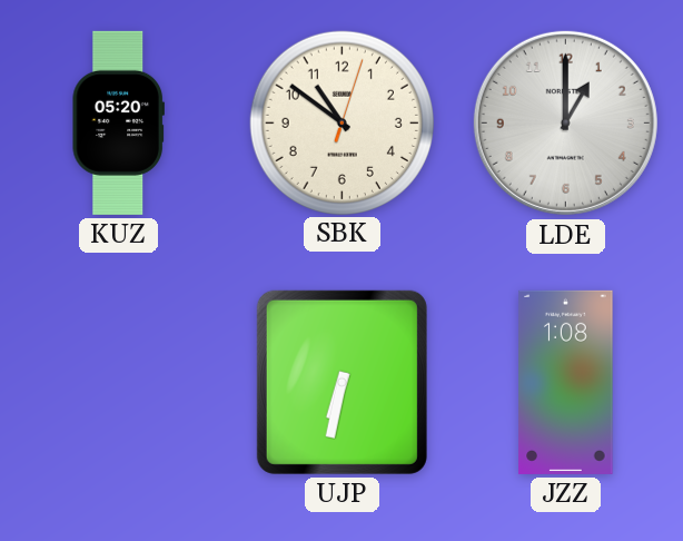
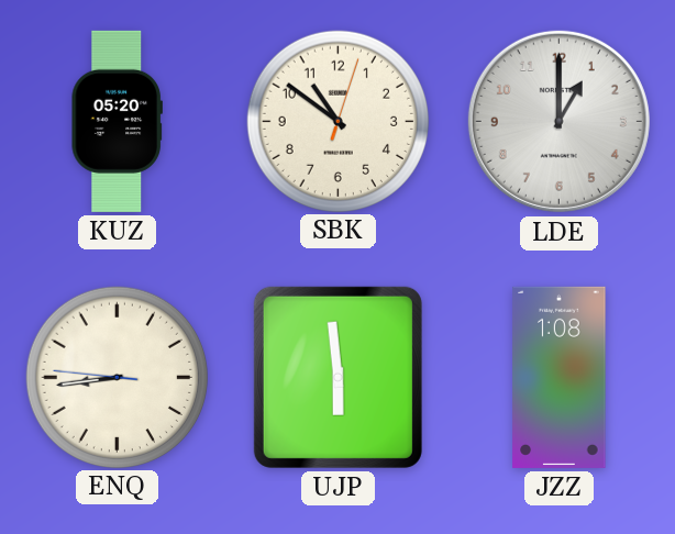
ENQ: none -> 8:43
UJP: 6:32 -> 5:59
